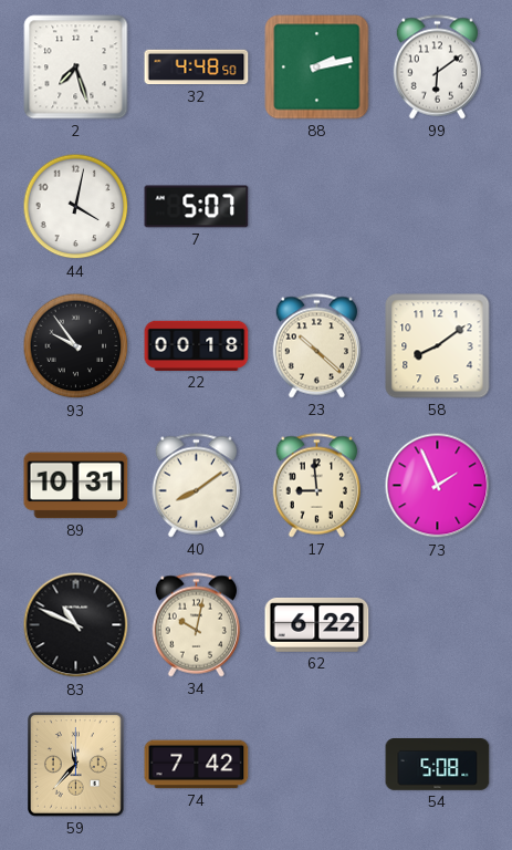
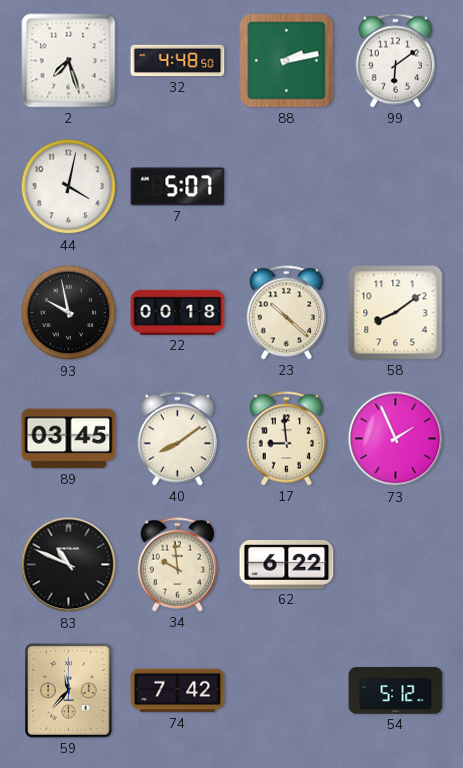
93: 9:54 -> 9:58
89: 10:31 -> 03:45
34: 10:02 -> 9:59
54: 5:08 -> 5:12
